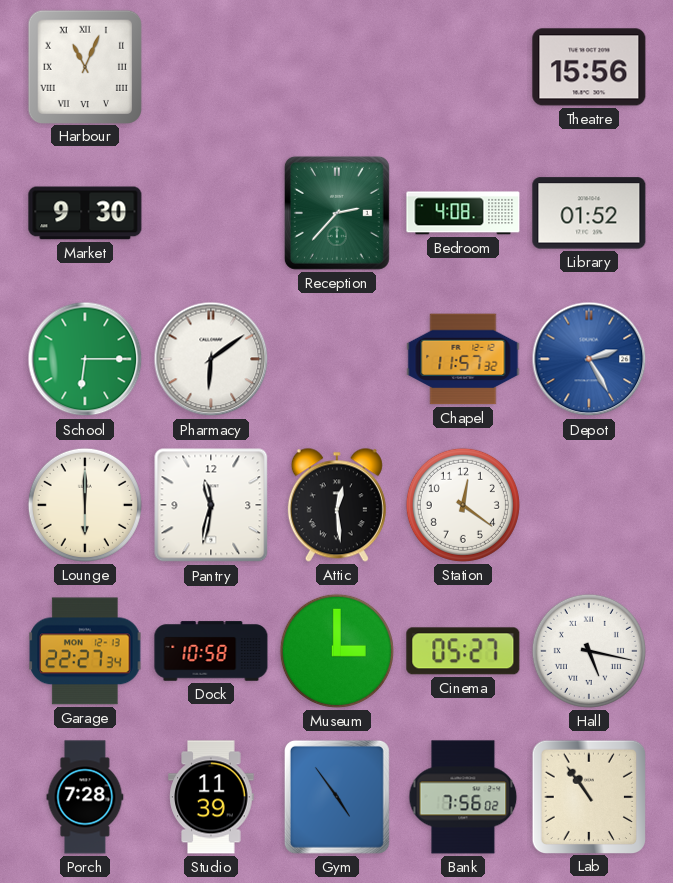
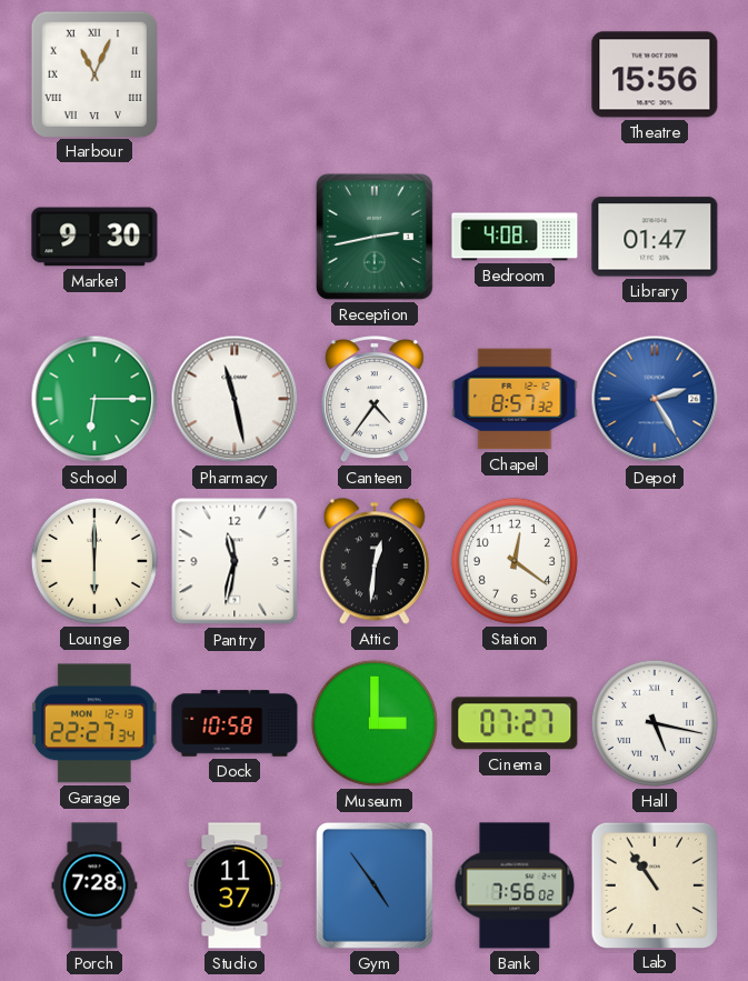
Reception: 2:37 -> 2:43
Library: 01:52 -> 01:47
Pharmacy: 6:09 -> 11:28
Canteen: none -> 4:36
Chapel: 11:57 -> 8:57
Attic: 12:29 -> 12:31
Cinema: 05:27 -> 07:27
Studio: 11:39 -> 11:37
